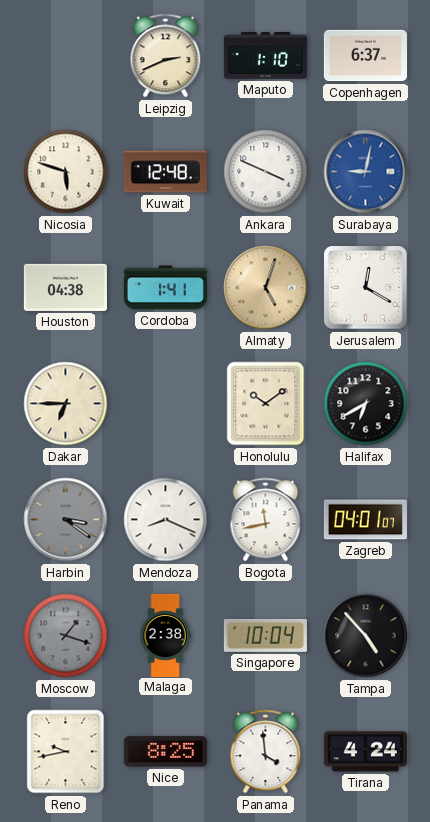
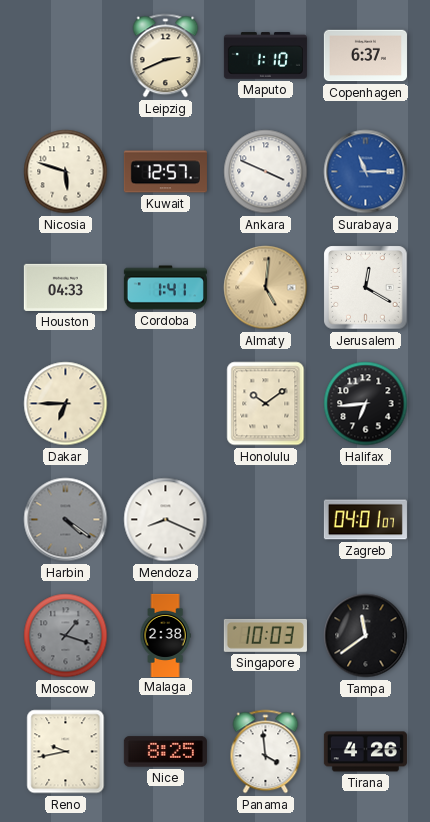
Kuwait: 12:48 -> 12:57
Surabaya: 9:02 -> 11:15
Houston: 04:38 -> 04:33
Almaty: 5:03 -> 5:01
Halifax: 6:40 -> 6:44
Harbin: 3:21 -> 4:21
Bogota: 11:43 -> none
Singapore: 10:04 -> 10:03
Tampa: 4:53 -> 11:39
Tirana: 4:24 -> 4:26
